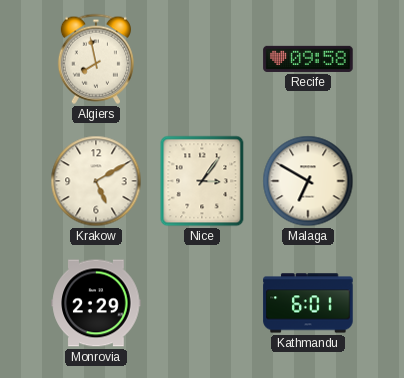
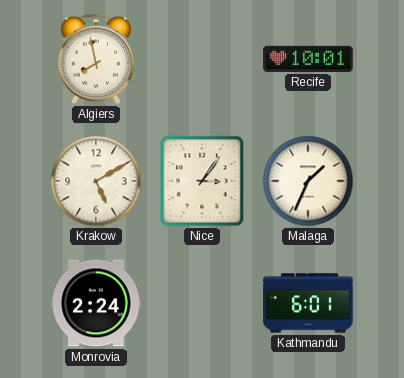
Recife: 09:58 -> 10:01
Malaga: 6:50 -> 1:34
Monrovia: 2:29 -> 2:24
